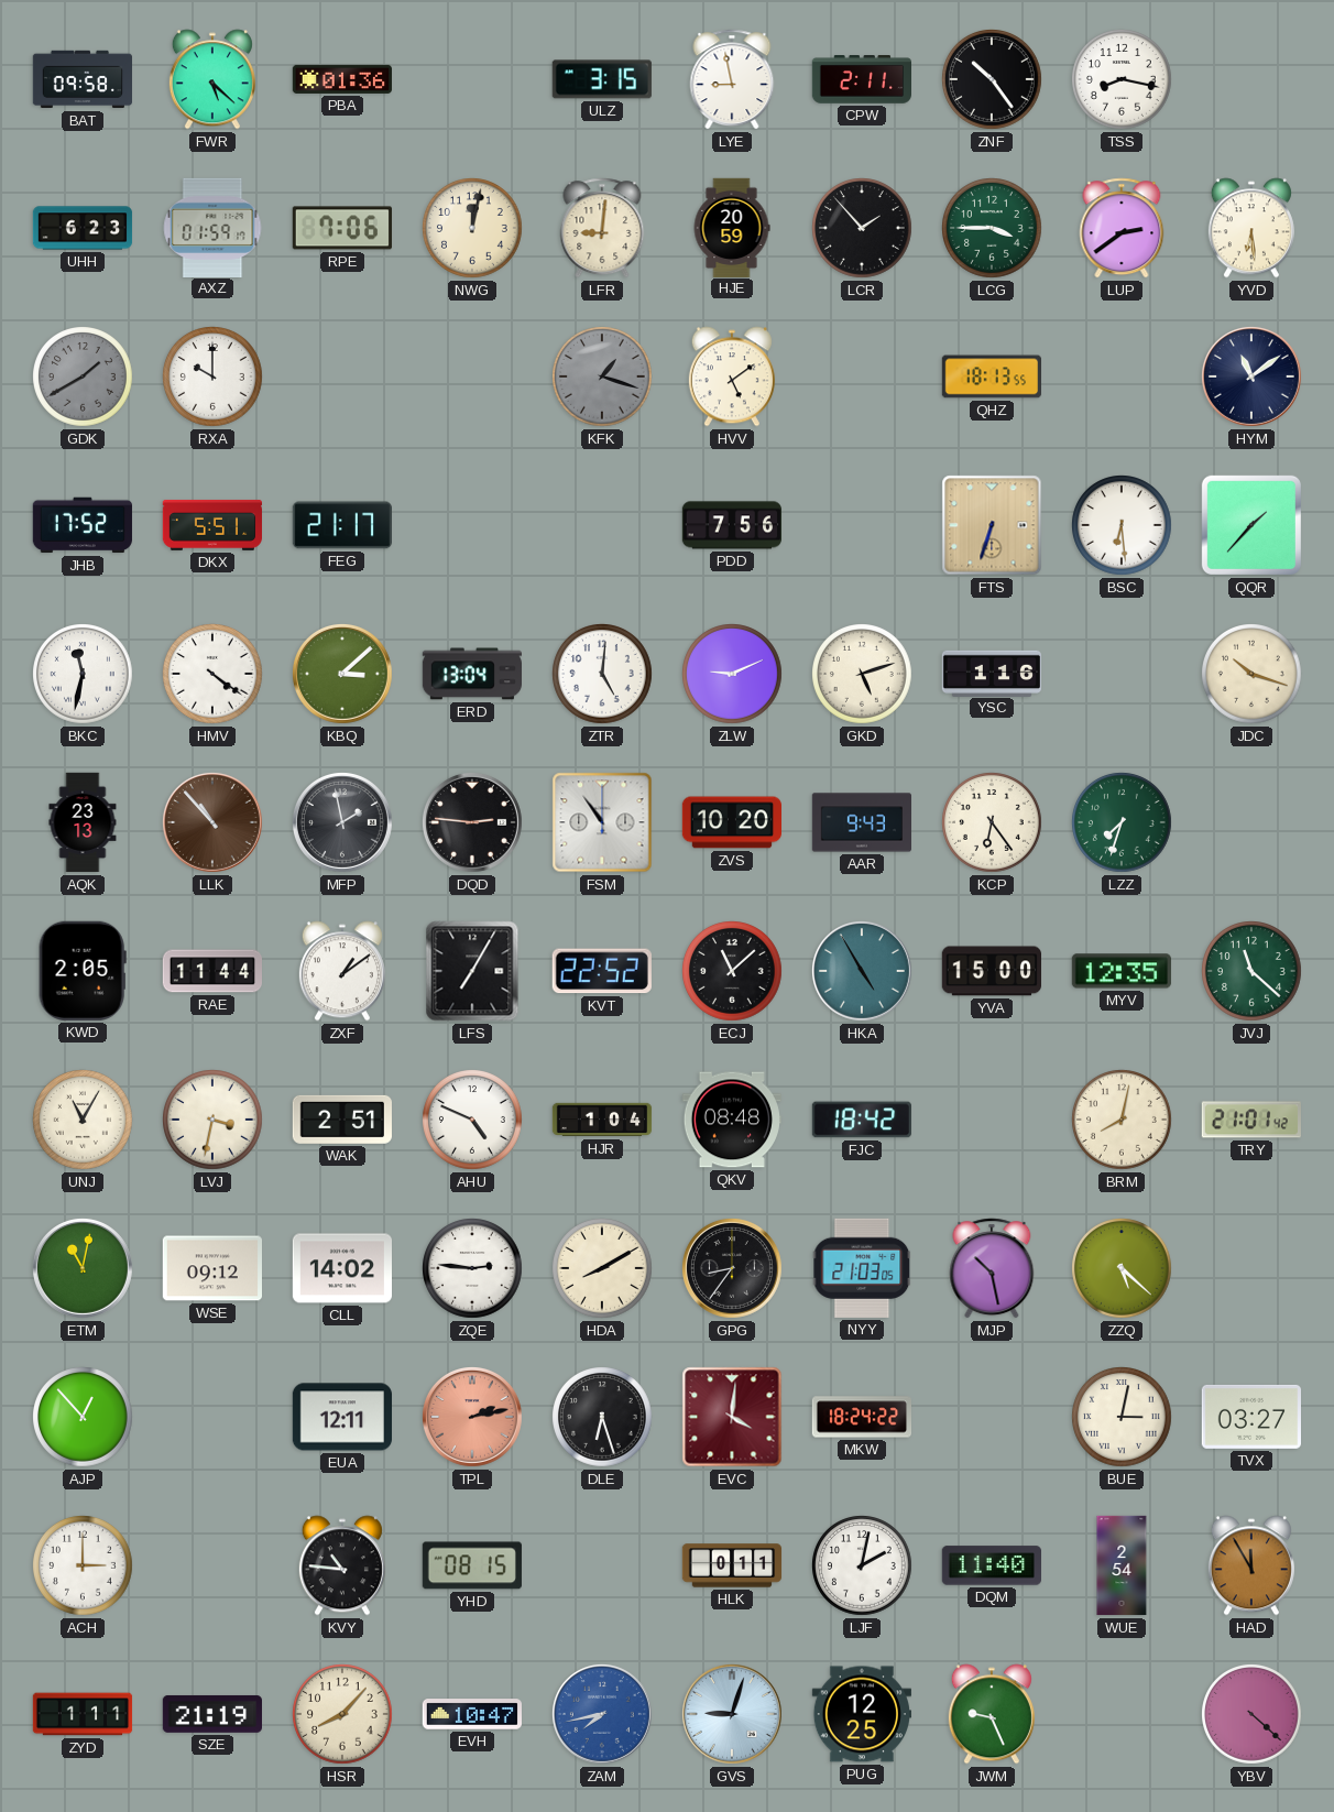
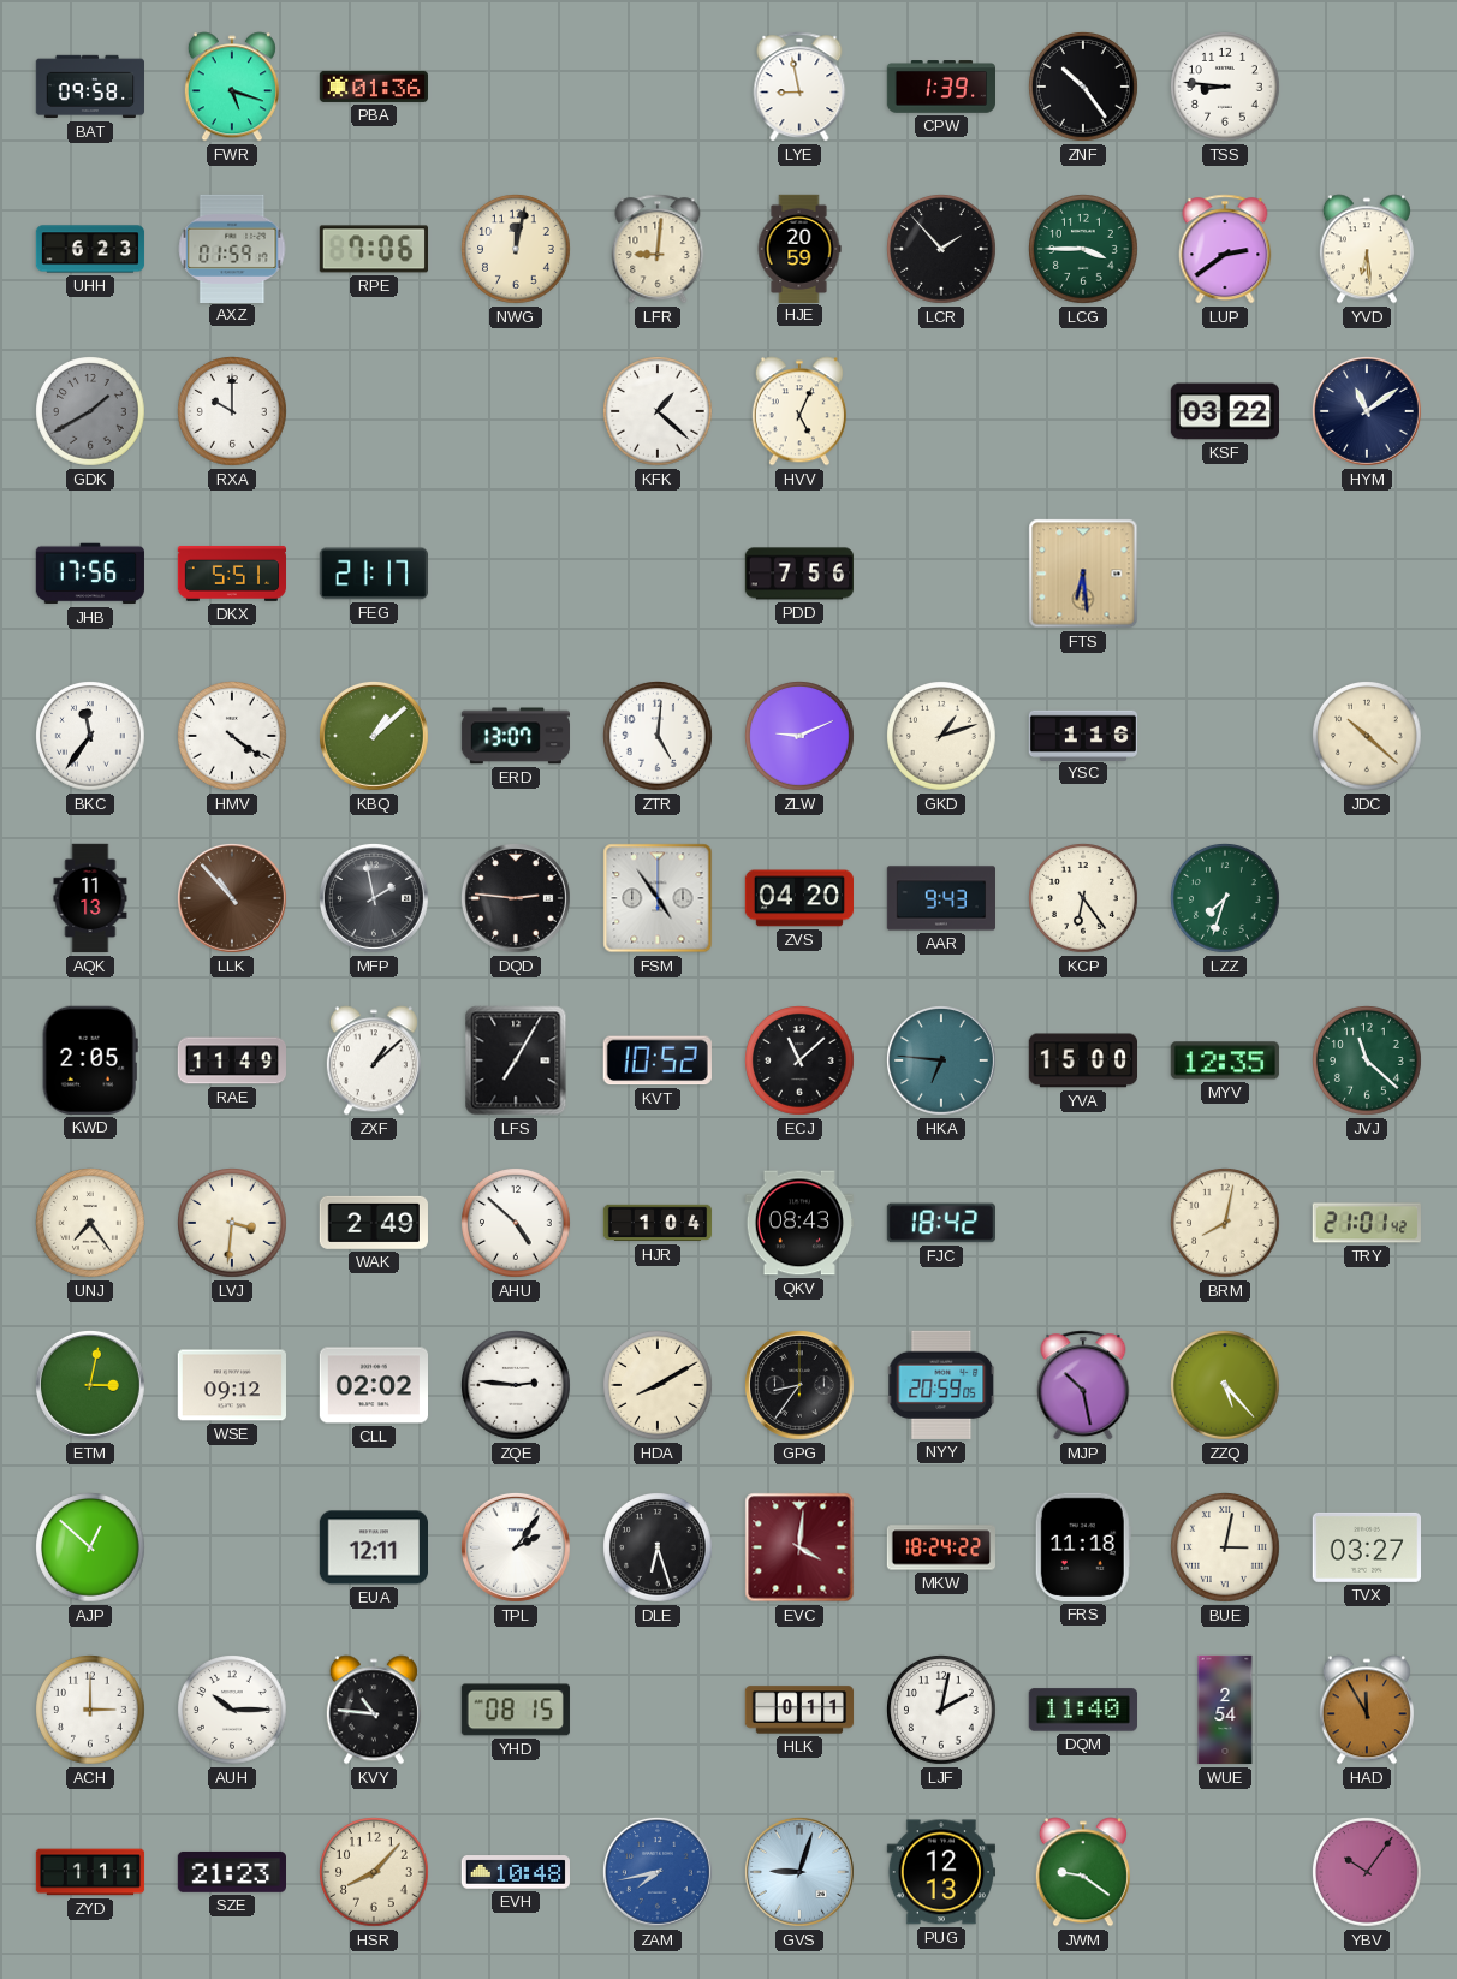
FWR: 5:22 -> 5:18
ULZ: 3:15 -> none
CPW: 2:11 -> 1:39
TSS: 8:17 -> 8:46
KFK: 1:18 -> 1:22
KFK dial: grey -> white
HVV: 5:09 -> 5:04
QHZ: 18:13 -> none
KSF: none -> 03:22
JHB: 17:52 -> 17:56
FTS: 6:33 -> 6:29
BSC: 6:29 -> none
QQR: 1:37 -> none
BKC: 11:32 -> 11:36
KBQ: 3:08 -> 1:08
ERD: 13:04 -> 13:07
GKD: 5:12 -> 1:12
JDC: 10:18 -> 10:22
AQK: 23:13 -> 11:13
FSM: 10:54 -> 4:54
ZVS: 10:20 -> 04:20
RAE: 11:44 -> 11:49
ZXF: 1:09 -> 1:08
KVT: 22:52 -> 10:52
HKA: 4:55 -> 6:46
UNJ: 11:05 -> 7:24
LVJ: 3:32 -> 3:31
WAK: 2:51 -> 2:49
AHU: 4:49 -> 4:52
QKV: 08:48 -> 08:43
ETM: 11:02 -> 3:02
CLL: 14:02 -> 02:02
NYY: 21:03 -> 20:59
ZZQ: 5:22 -> 5:23
AJP: 12:53 -> 12:52
TPL: 2:13 -> 2:06
TPL dial: salmon -> white
FRS: none -> 11:18
AUH: none -> 10:15
SZE: 21:19 -> 21:23
EVH: 10:47 -> 10:48
PUG: 12:25 -> 12:13
JWM: 9:26 -> 9:21
YBV: 4:22 -> 10:06
